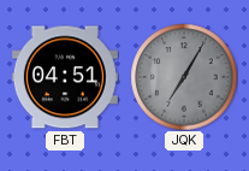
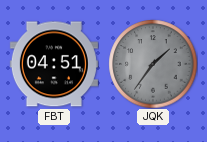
JQK: 7:05 -> 1:36
